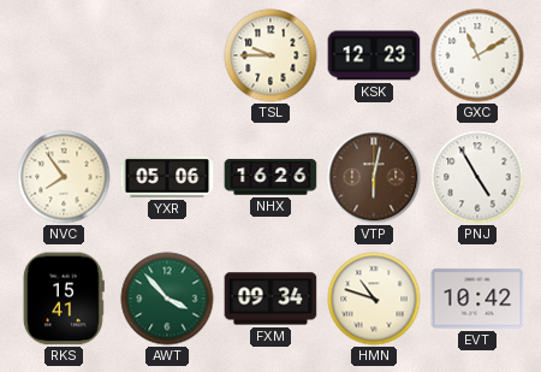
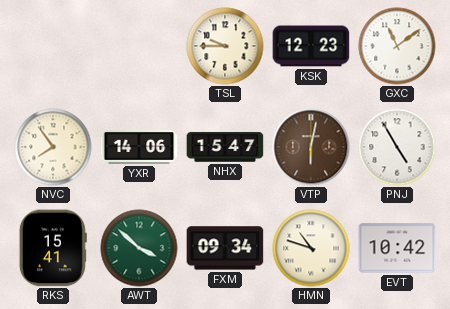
GXC: 11:10 -> 11:09
YXR: 05:06 -> 14:06
NHX: 16:26 -> 15:47
AWT: 3:53 -> 3:52
